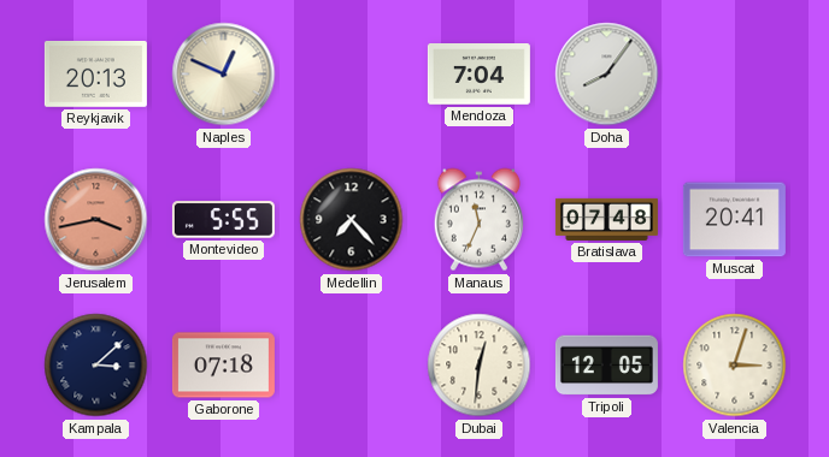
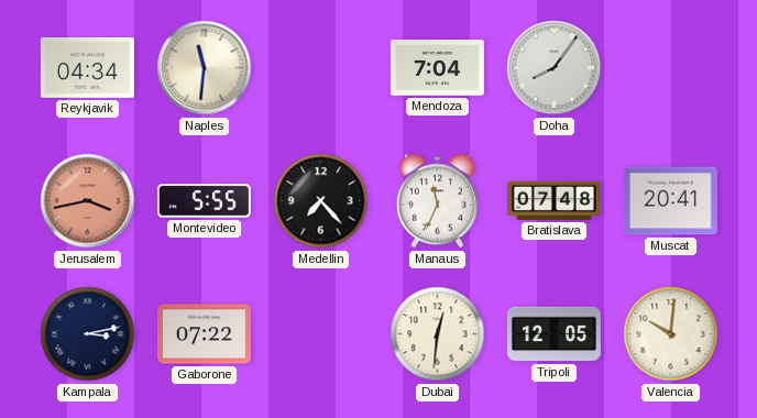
Reykjavik: 20:13 -> 04:34
Naples: 12:49 -> 11:31
Kampala: 3:08 -> 3:13
Gaborone: 07:18 -> 07:22
Valencia: 3:03 -> 10:01
